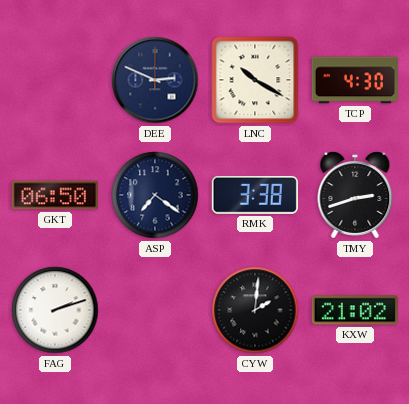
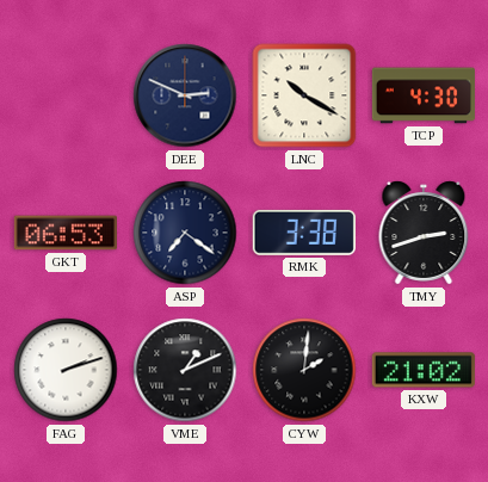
GKT: 06:50 -> 06:53
VME: none -> 1:11
